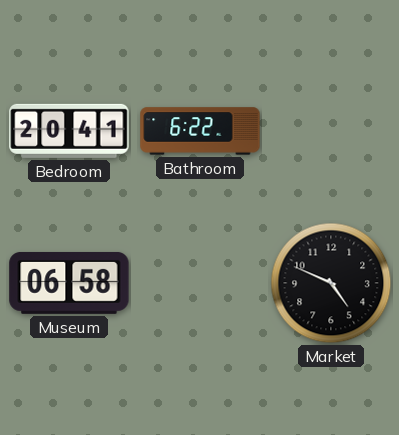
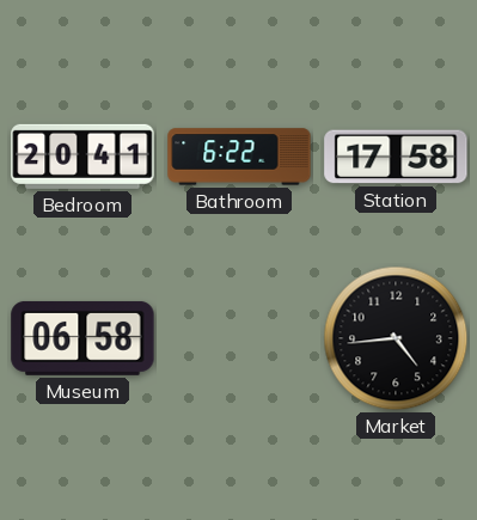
Station: none -> 17:58
Market: 4:49 -> 4:44
